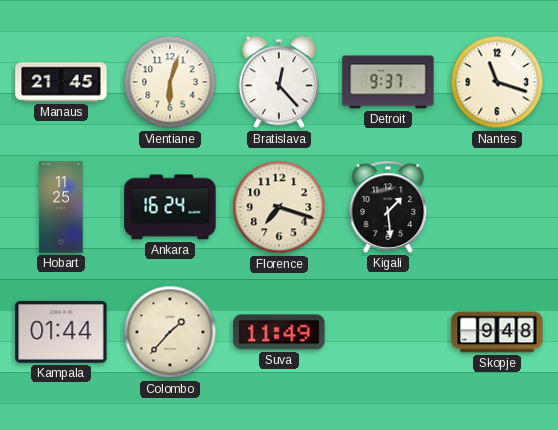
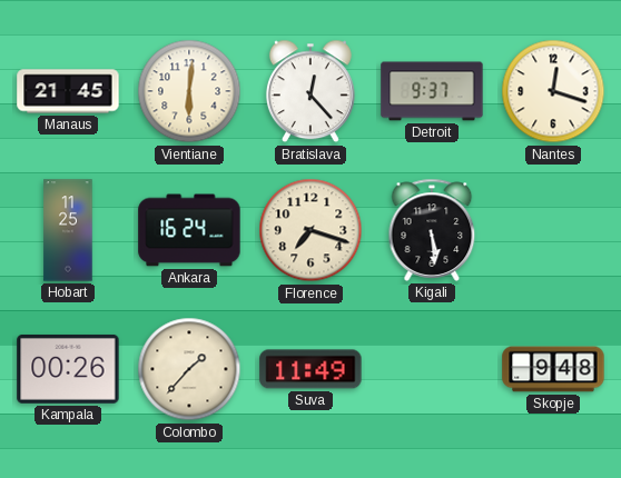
Vientiane: 6:03 -> 6:01
Nantes: 11:18 -> 12:18
Kigali: 1:29 -> 5:29
Kampala: 01:44 -> 00:26
